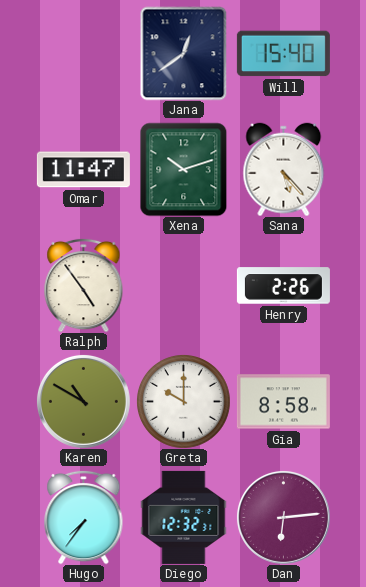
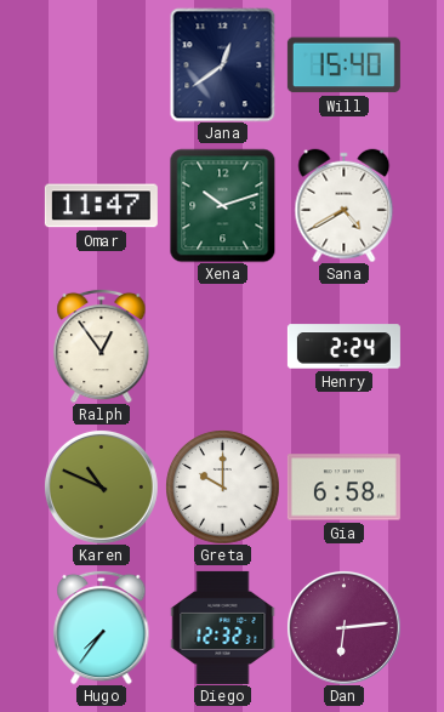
Sana: 5:23 -> 4:40
Ralph: 4:54 -> 12:54
Henry: 2:26 -> 2:24
Karen: 10:50 -> 10:49
Gia: 8:58 -> 6:58
